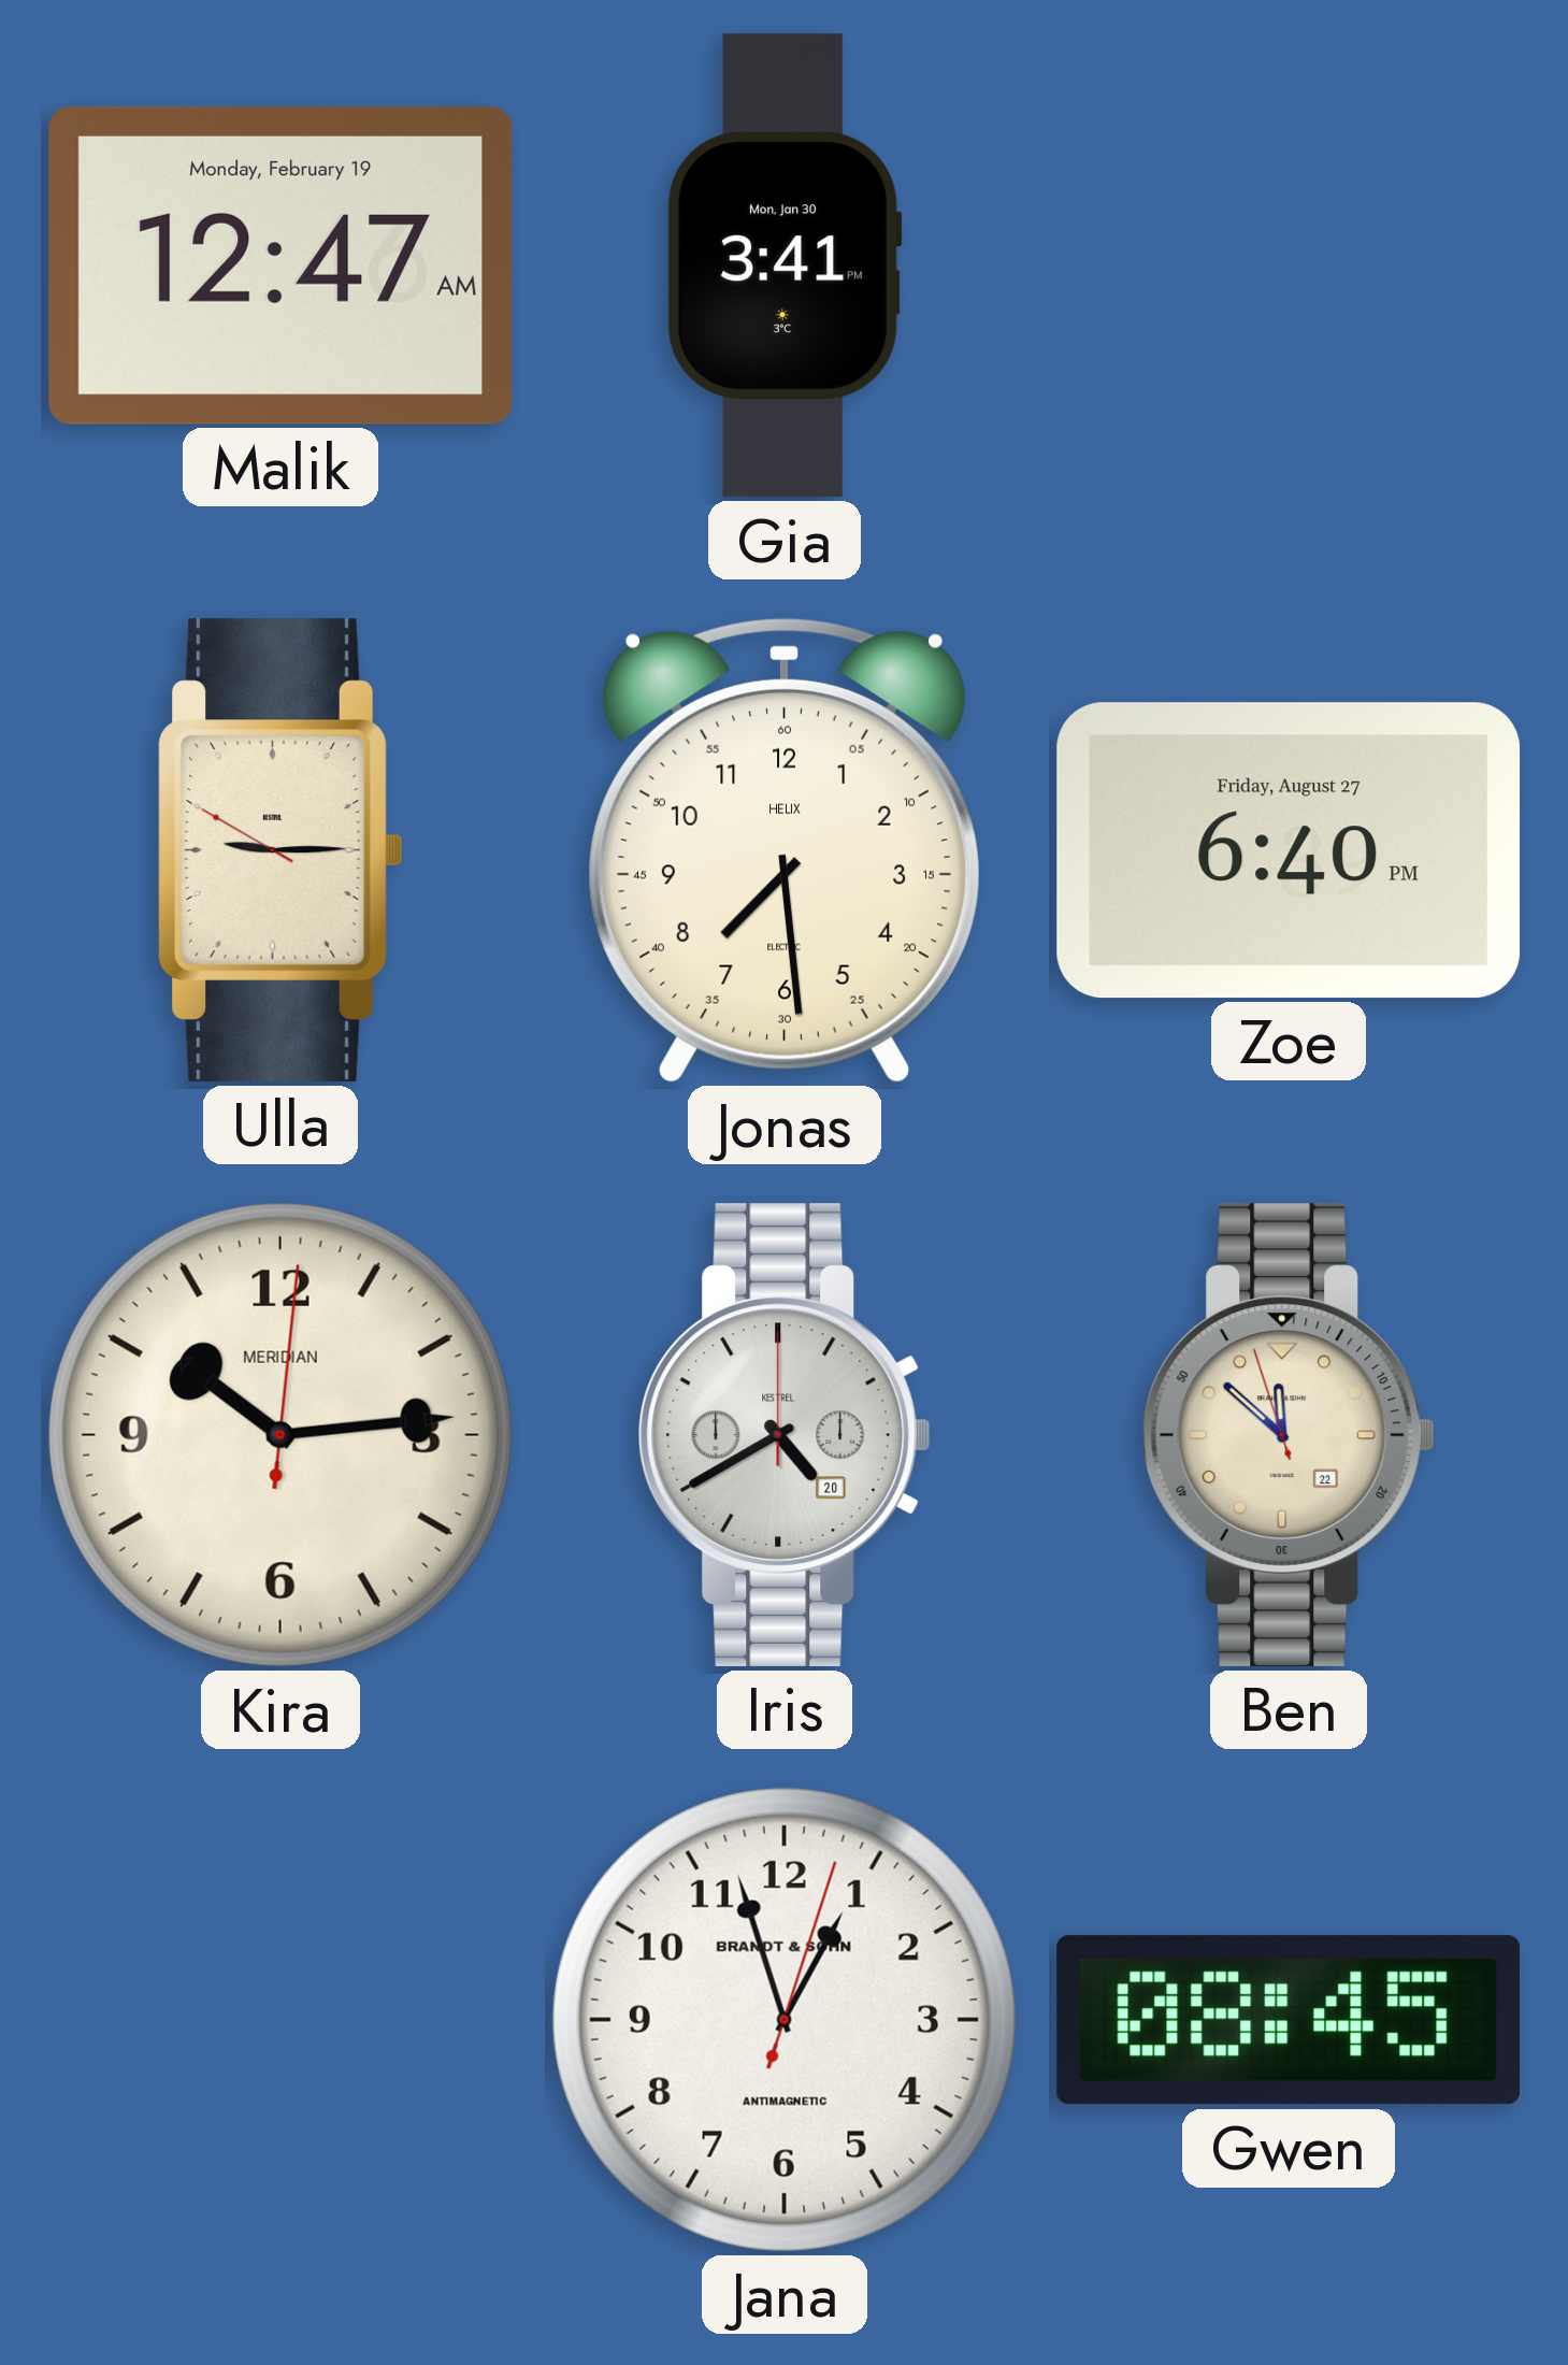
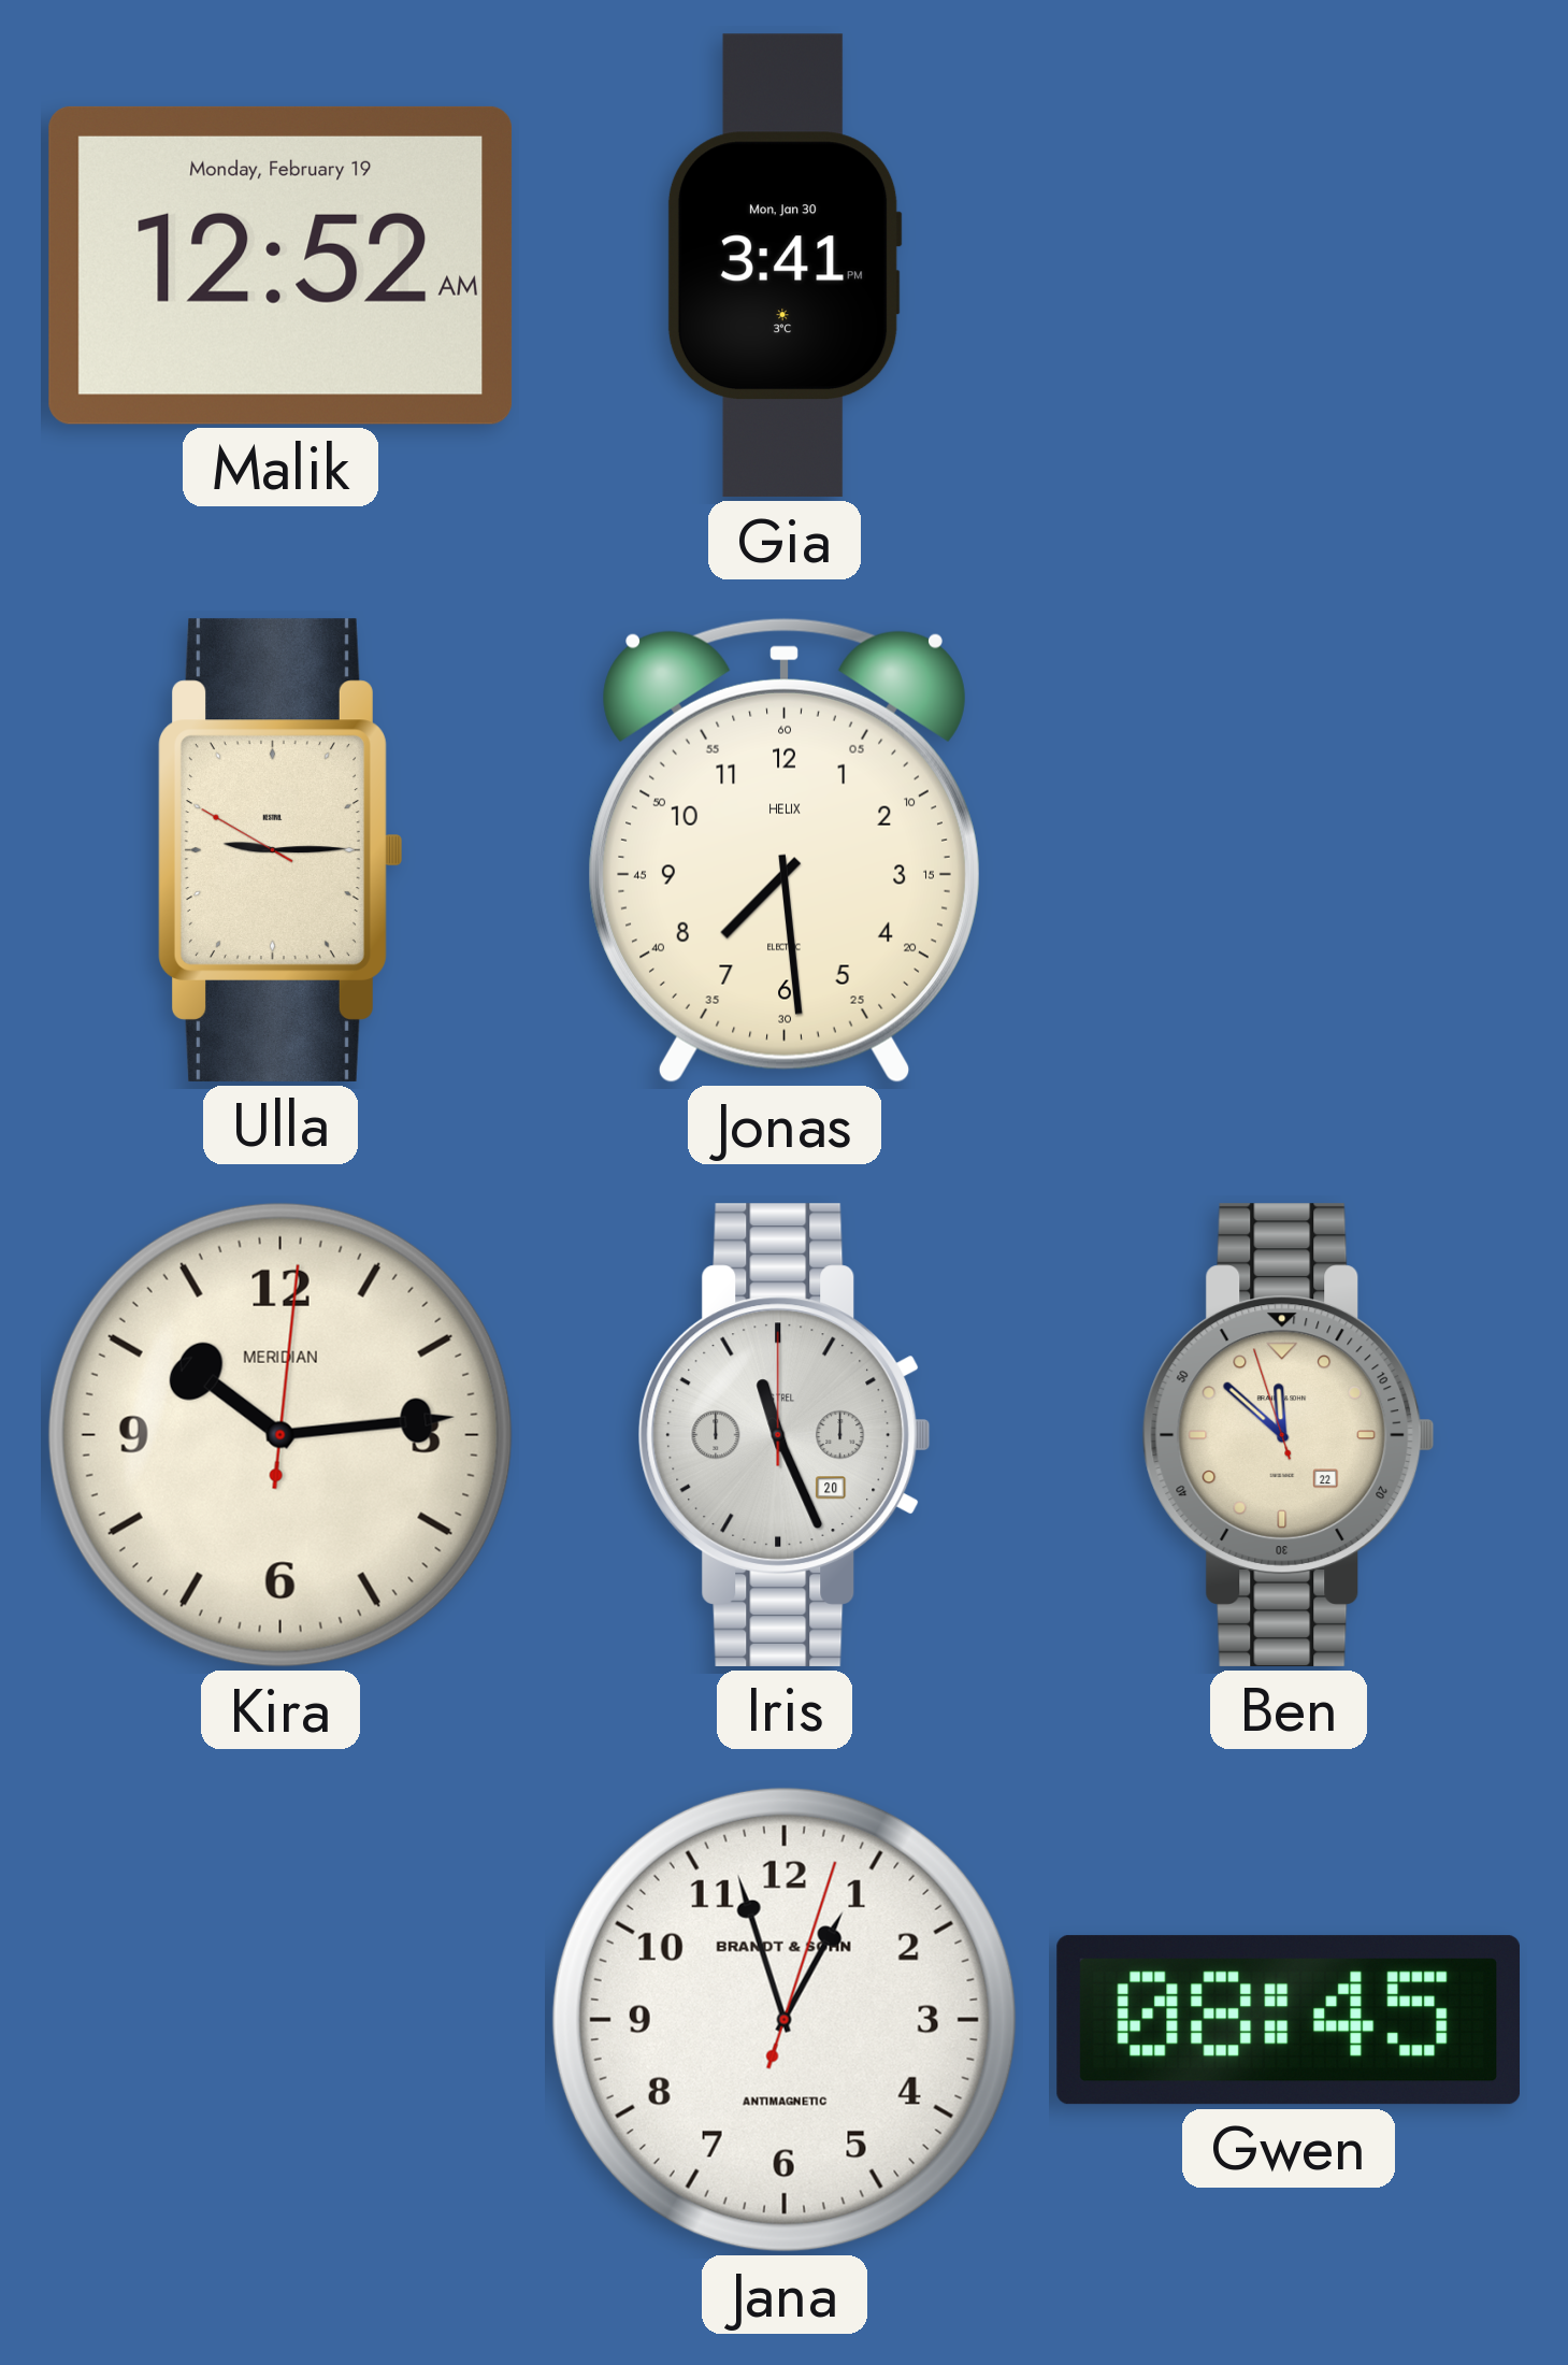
Malik: 12:47 -> 12:52
Zoe: 6:40 -> none
Iris: 4:40 -> 11:26
